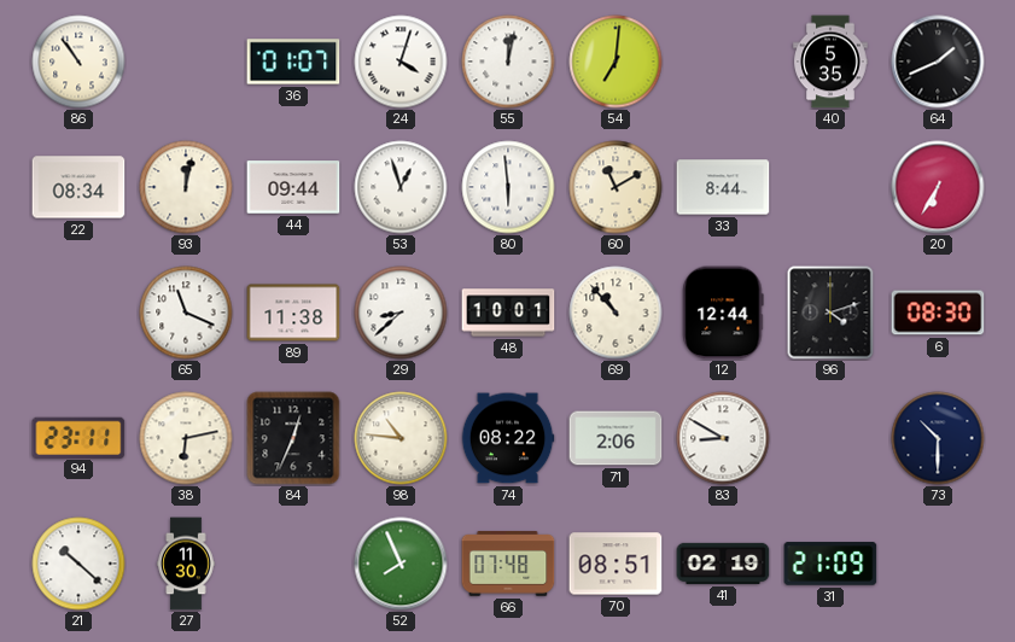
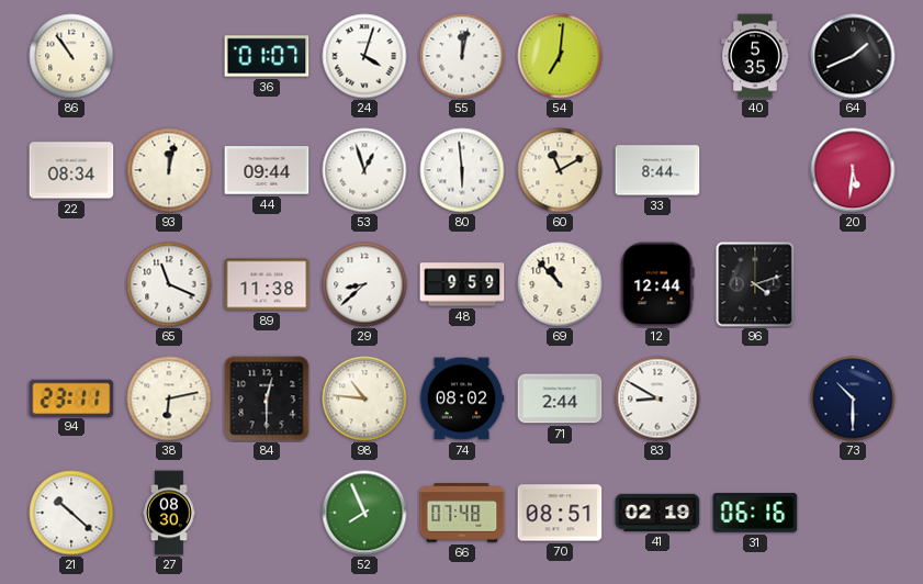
20: 6:35 -> 5:31
48: 10:01 -> 9:59
6: 08:30 -> none
84: 12:34 -> 12:30
74: 08:22 -> 08:02
71: 2:06 -> 2:44
27: 11:30 -> 08:30
31: 21:09 -> 06:16
